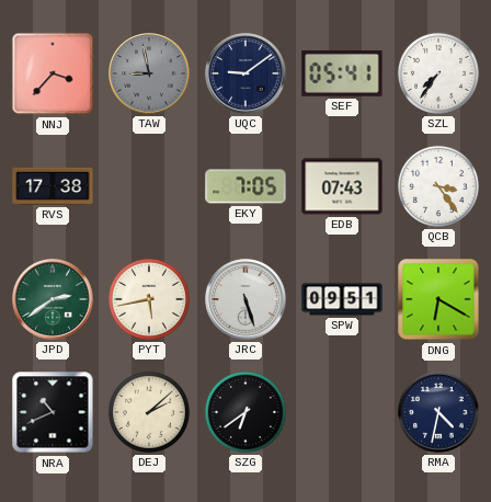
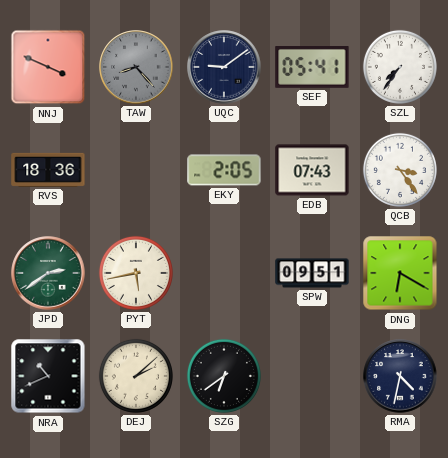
NNJ: 3:37 -> 3:49
TAW: 8:58 -> 8:23
RVS: 17:38 -> 18:36
EKY: 7:05 -> 2:05
JRC: 5:27 -> none
